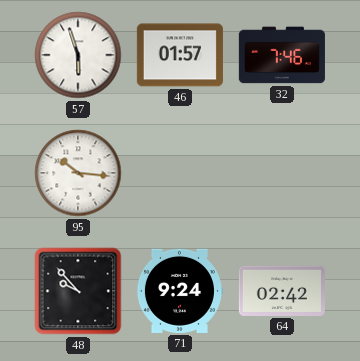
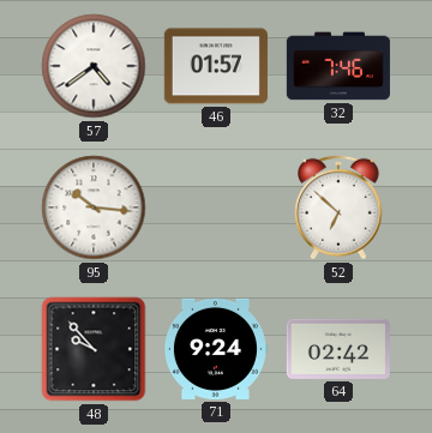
57: 5:57 -> 4:39
52: none -> 6:52
